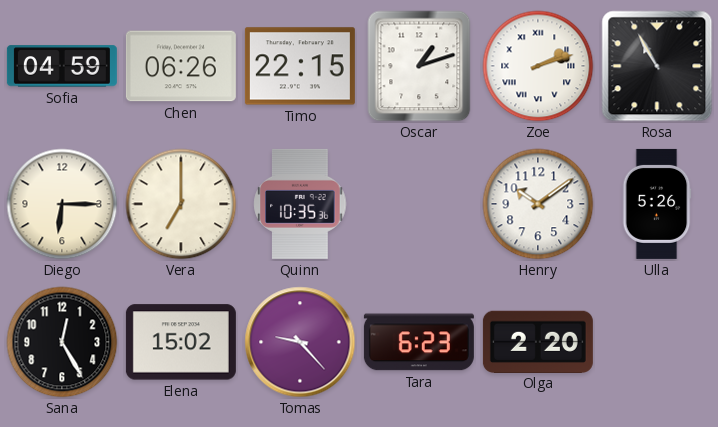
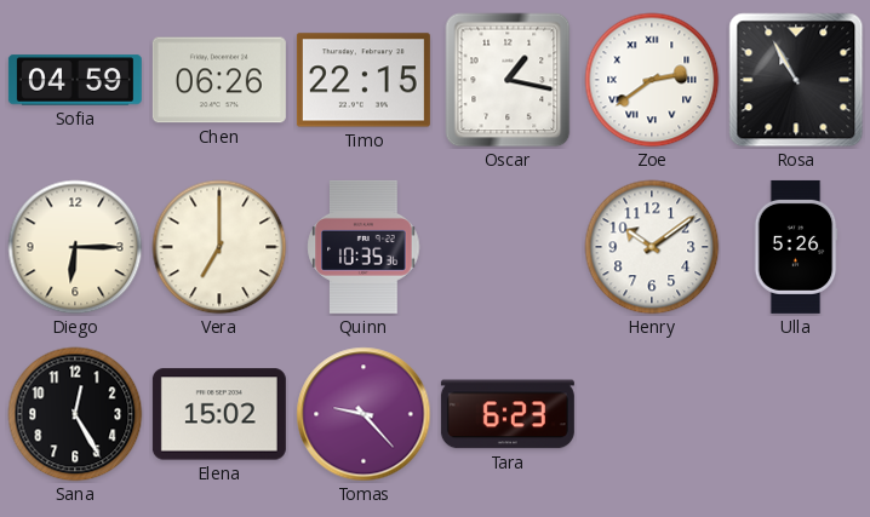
Oscar: 1:12 -> 1:17
Zoe: 2:12 -> 2:39
Olga: 2:20 -> none
